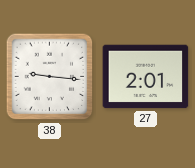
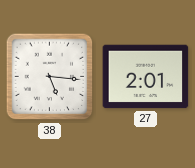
38: 9:16 -> 5:16
